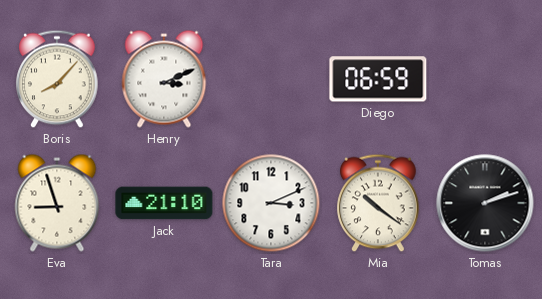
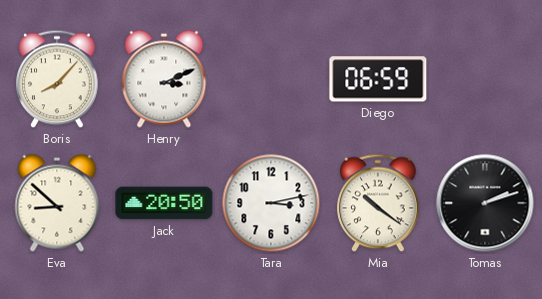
Eva: 8:57 -> 8:52
Jack: 21:10 -> 20:50
Tara: 3:11 -> 3:13
